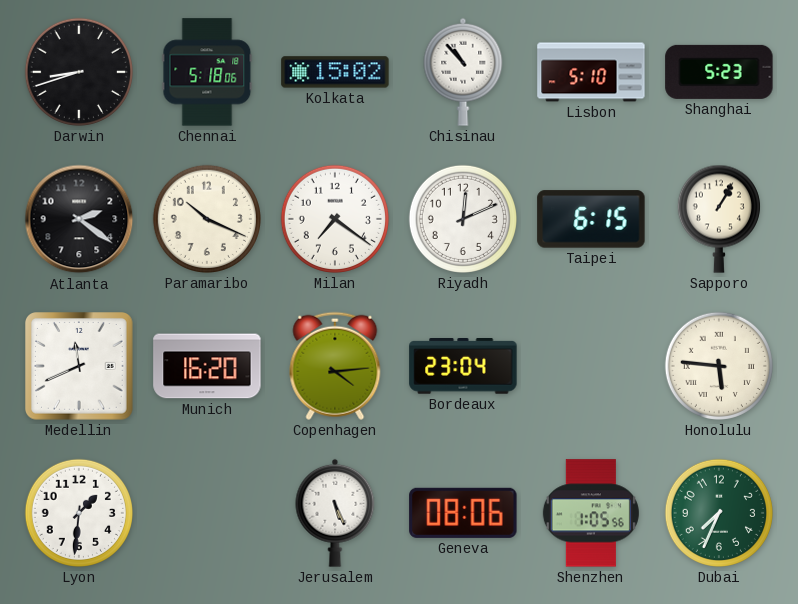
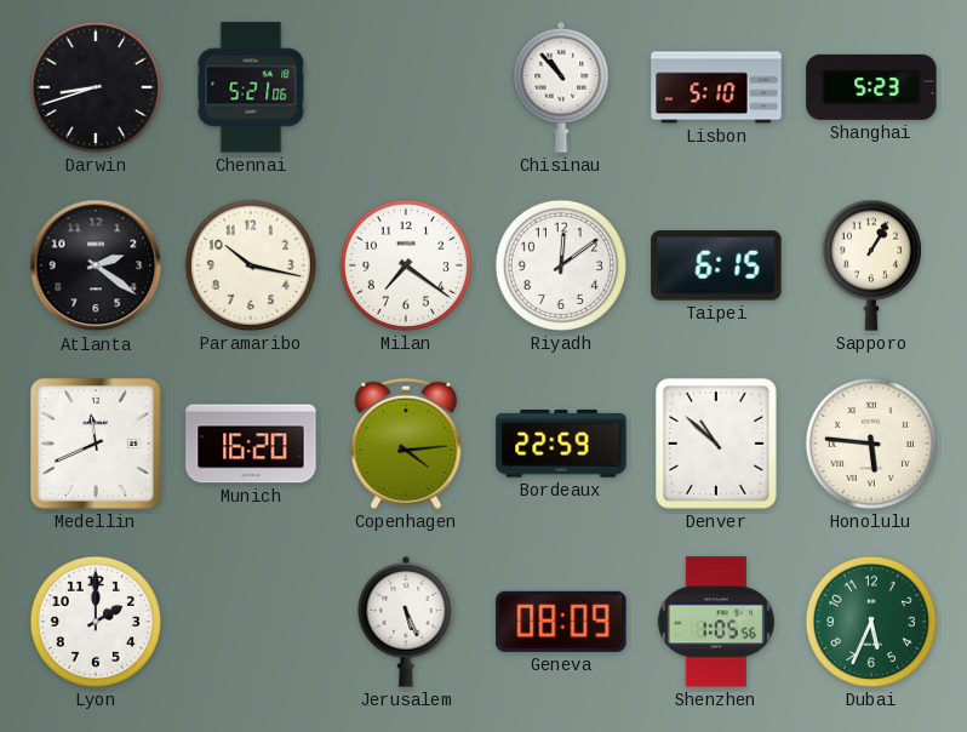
Chennai: 5:18 -> 5:21
Kolkata: 15:02 -> none
Paramaribo: 10:19 -> 10:17
Riyadh: 12:11 -> 12:09
Bordeaux: 23:04 -> 22:59
Denver: none -> 10:52
Lyon: 1:31 -> 2:00
Geneva: 08:06 -> 08:09
Dubai: 7:34 -> 5:34
